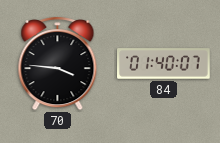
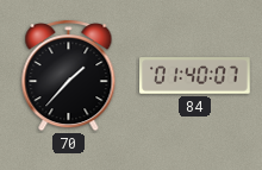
70: 3:46 -> 1:37
